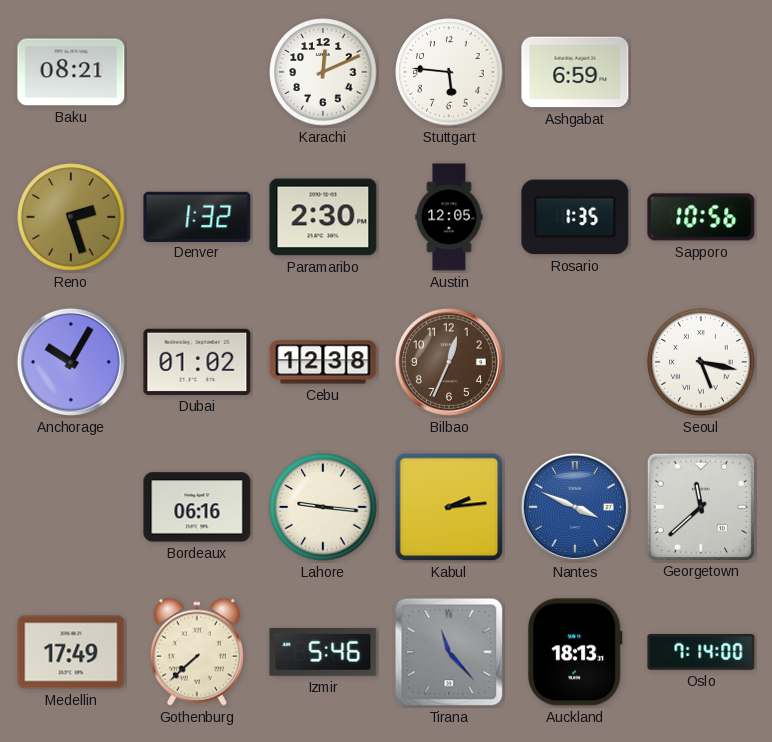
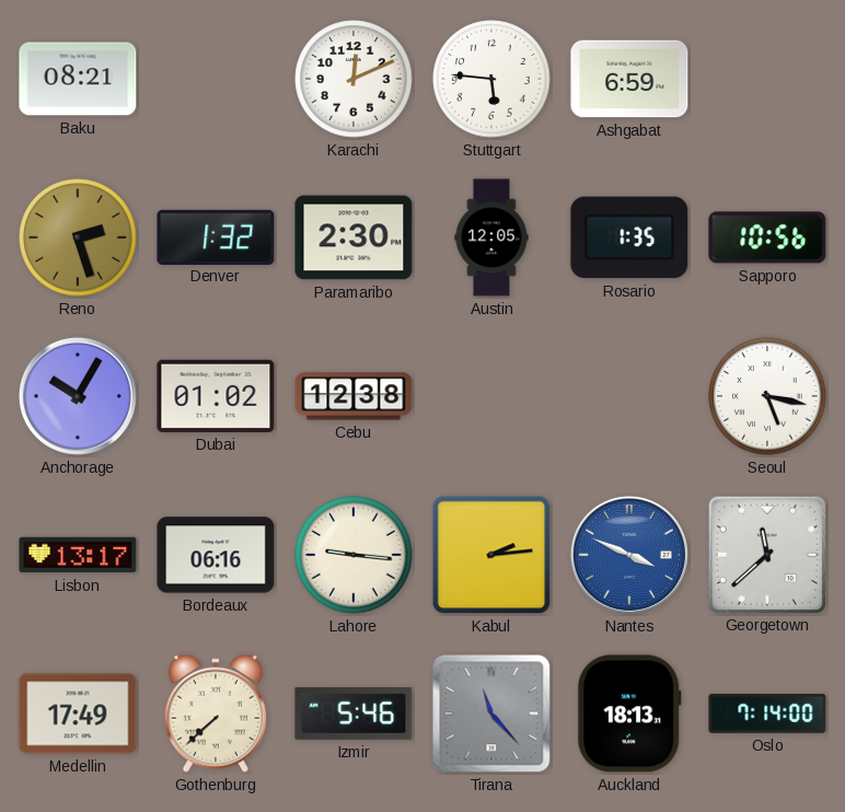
Bilbao: 12:34 -> none
Lisbon: none -> 13:17
